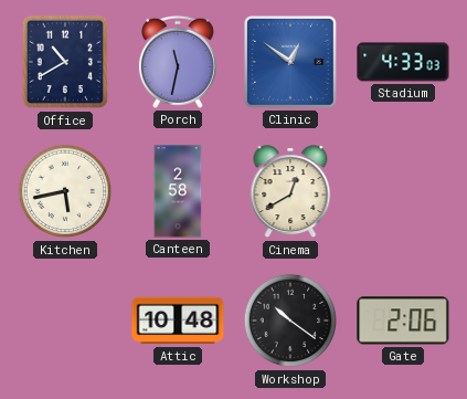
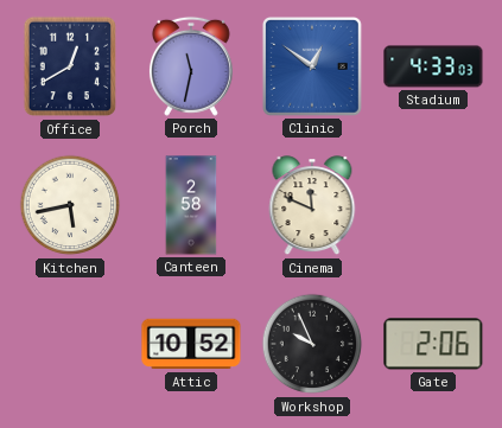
Office: 10:40 -> 12:40
Cinema: 12:40 -> 11:49
Attic: 10:48 -> 10:52
Workshop: 10:21 -> 9:56
